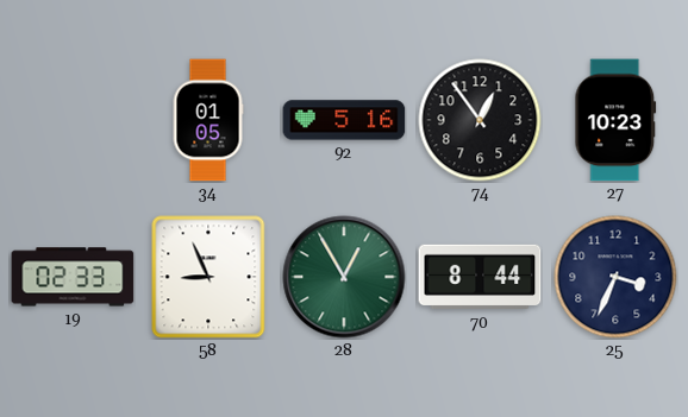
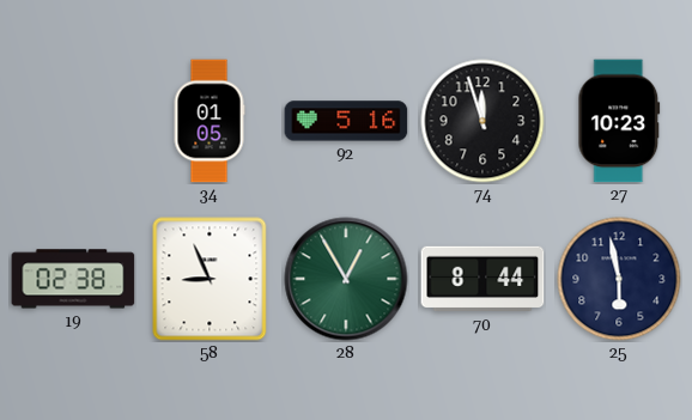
74: 12:54 -> 11:57
19: 02:33 -> 02:38
25: 3:34 -> 5:58
